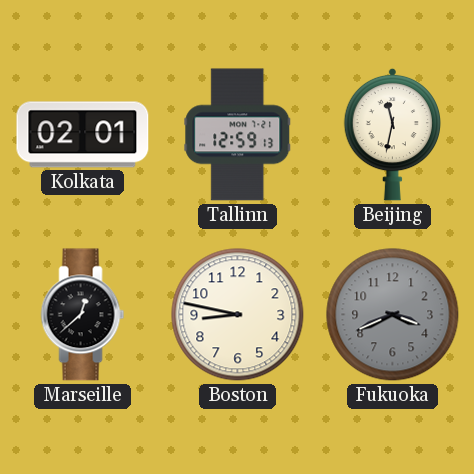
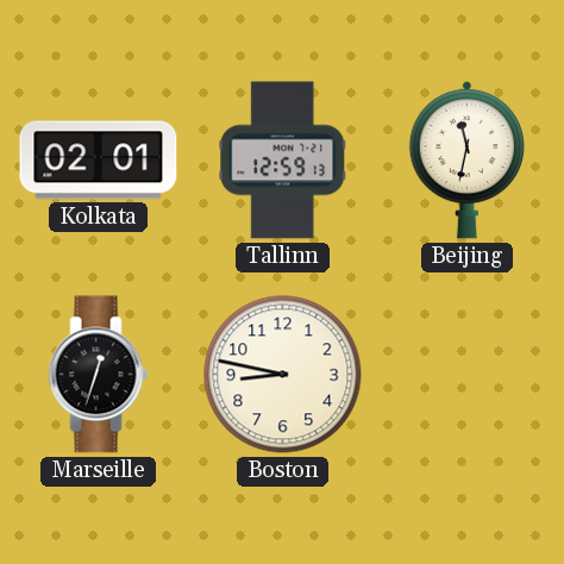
Marseille: 12:38 -> 12:33
Fukuoka: 3:41 -> none
